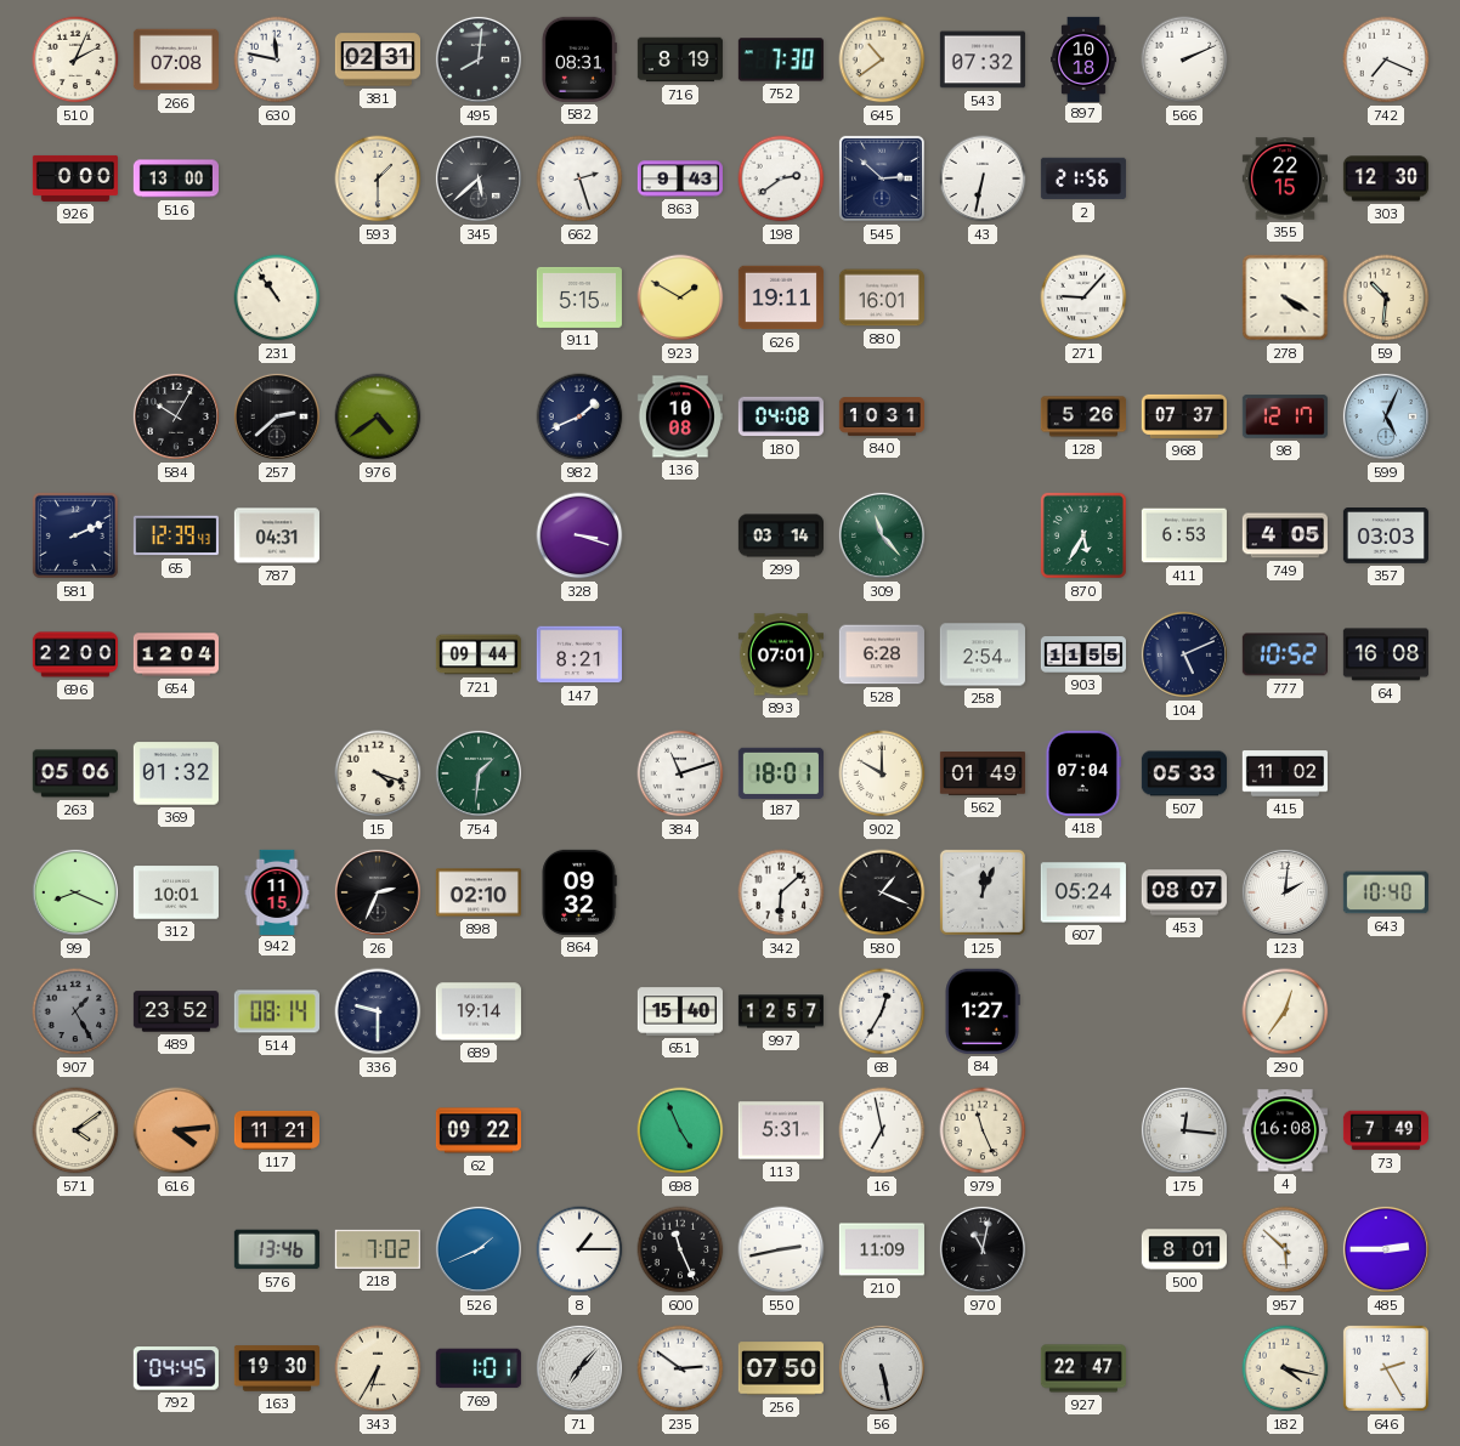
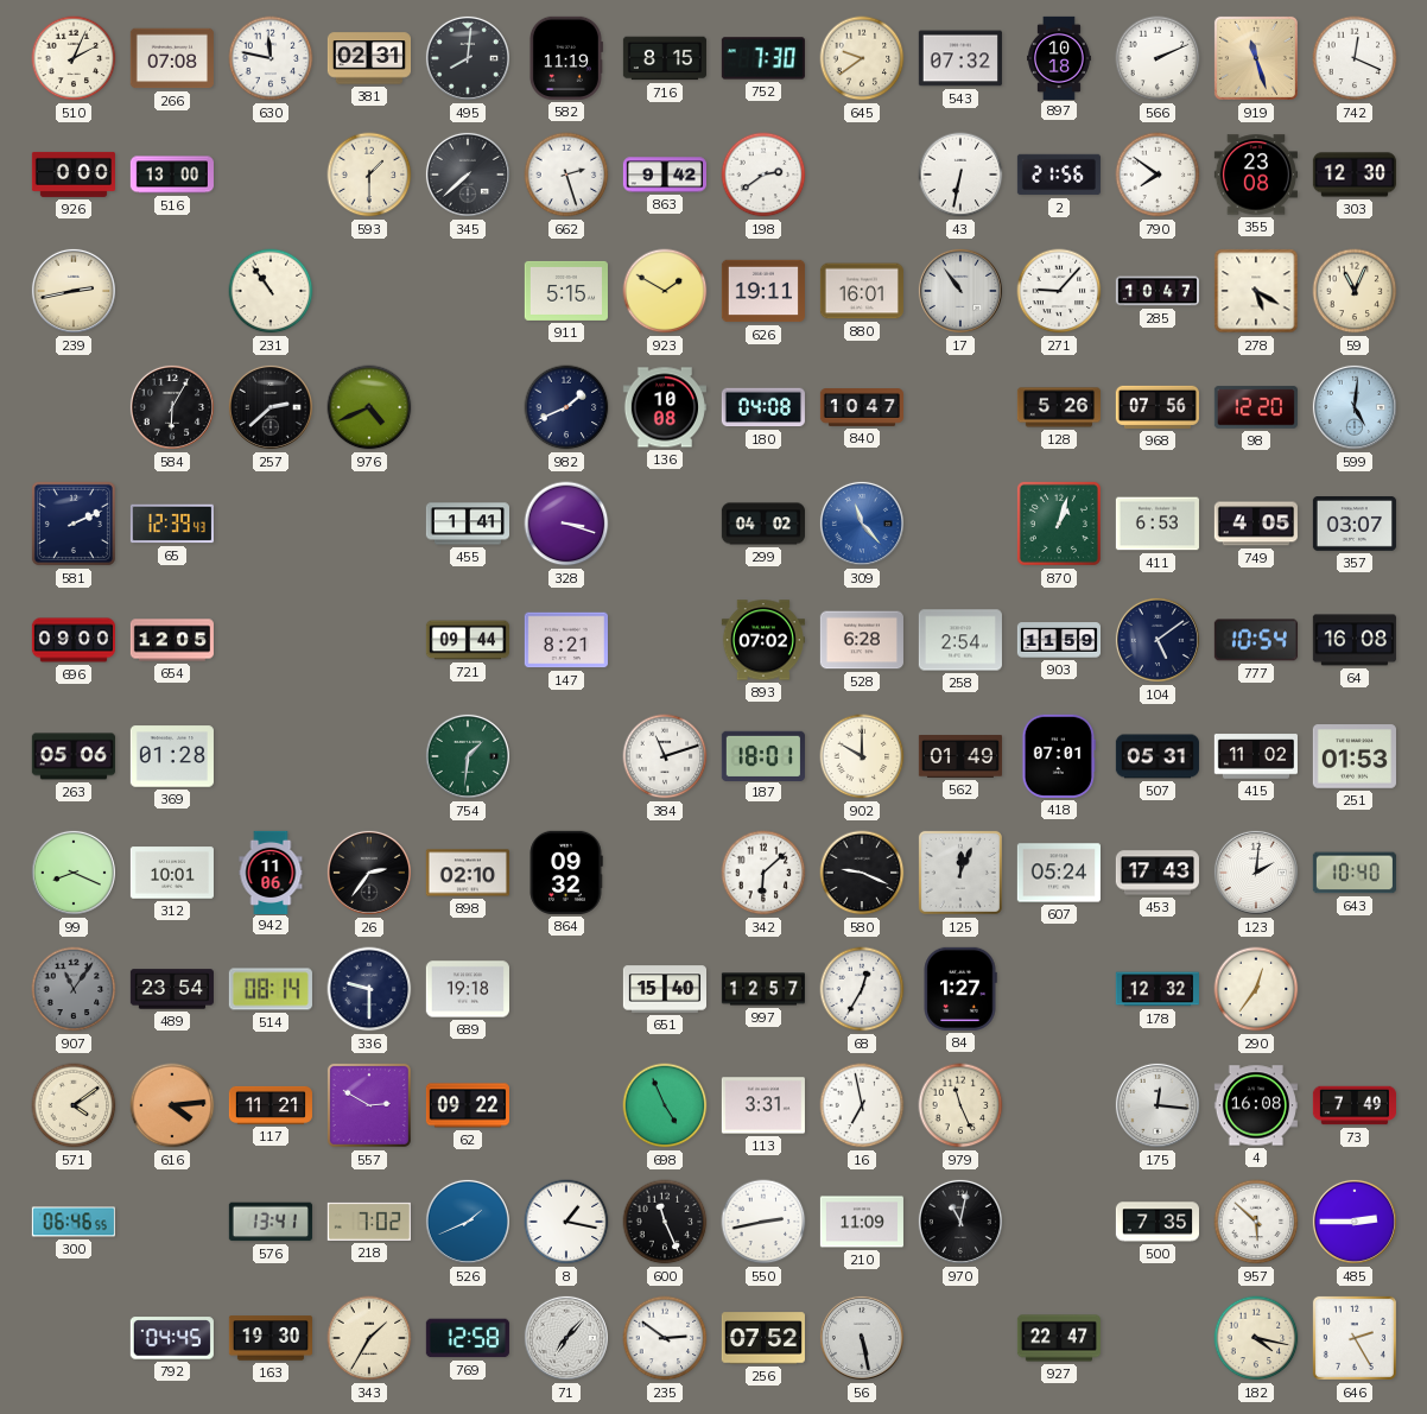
582: 08:31 -> 11:19
716: 8:19 -> 8:15
645: 10:39 -> 9:39
919: none -> 11:27
742: 7:19 -> 12:19
345: 5:38 -> 7:38
863: 9:43 -> 9:42
545: 2:52 -> none
790: none -> 7:51
355: 22:15 -> 23:08
239: none -> 2:43
17: none -> 10:54
285: none -> 10:47
278: 4:20 -> 5:20
59: 10:31 -> 11:04
584: 10:05 -> 6:05
976: 4:39 -> 4:41
840: 10:31 -> 10:47
968: 07:37 -> 07:56
98: 12:17 -> 12:20
599: 5:04 -> 5:01
787: 04:31 -> none
455: none -> 1:41
299: 03:14 -> 04:02
309 dial: green -> blue
870: 5:35 -> 1:03
357: 03:03 -> 03:07
696: 22:00 -> 09:00
654: 12:04 -> 12:05
893: 07:01 -> 07:02
903: 11:55 -> 11:59
104: 5:11 -> 5:09
777: 10:52 -> 10:54
369: 01:32 -> 01:28
15: 4:18 -> none
418: 07:04 -> 07:01
507: 05:33 -> 05:31
251: none -> 01:53
942: 11:15 -> 11:06
26: 2:34 -> 2:36
580: 1:19 -> 9:19
453: 08:07 -> 17:43
907: 1:25 -> 11:06
489: 23:52 -> 23:54
689: 19:14 -> 19:18
178: none -> 12:32
557: none -> 2:50
113: 5:31 -> 3:31
300: none -> 06:46
576: 13:46 -> 13:41
8: 1:15 -> 1:17
500: 8:01 -> 7:35
343: 6:35 -> 1:35
769: 1:01 -> 12:58
256: 07:50 -> 07:52
